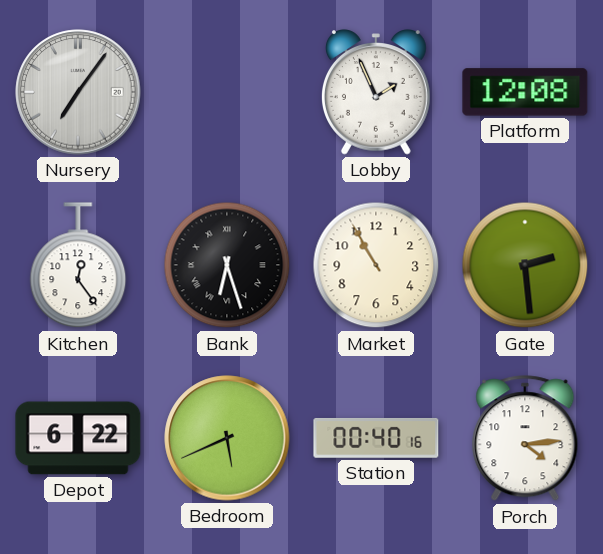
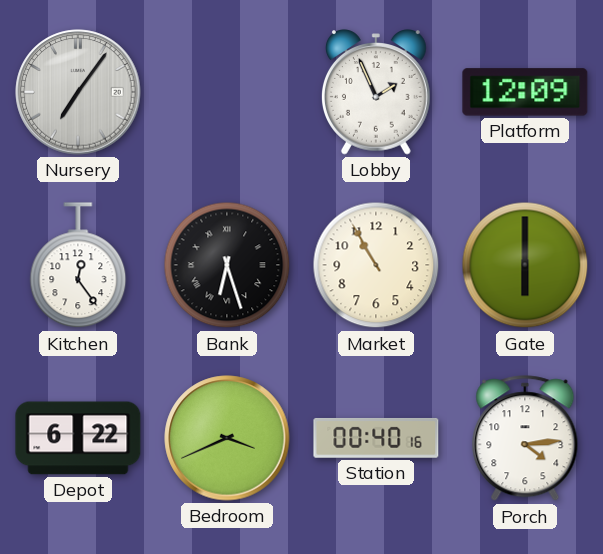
Platform: 12:08 -> 12:09
Gate: 2:29 -> 6:00
Bedroom: 5:41 -> 3:41
